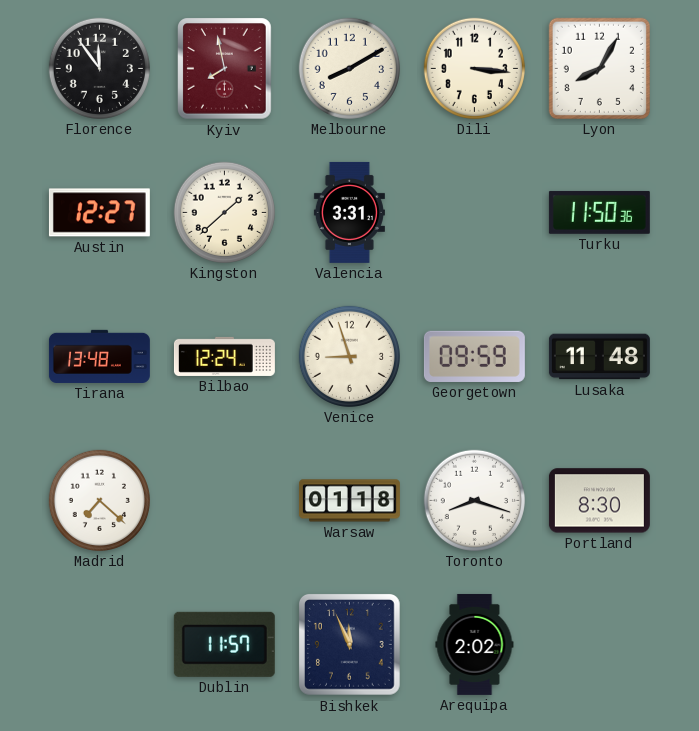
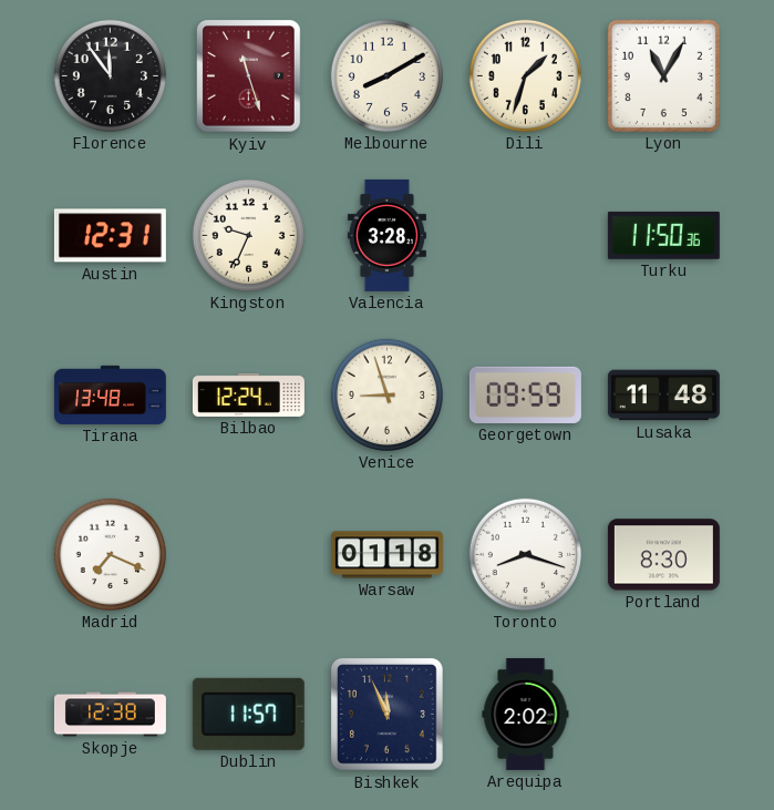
Kyiv: 7:58 -> 11:27
Dili: 3:16 -> 1:33
Lyon: 8:05 -> 11:05
Austin: 12:27 -> 12:31
Kingston: 1:38 -> 9:34
Valencia: 3:31 -> 3:28
Madrid: 7:22 -> 7:19
Skopje: none -> 12:38
